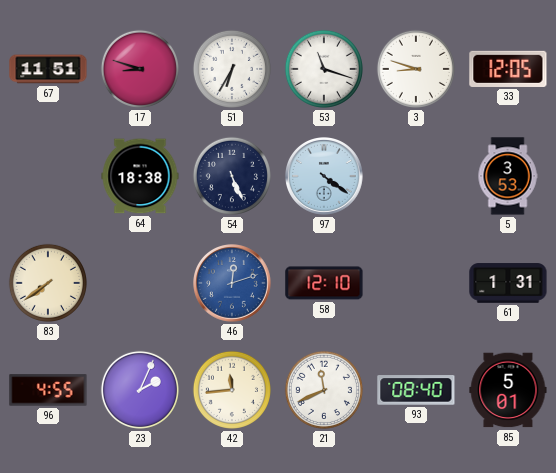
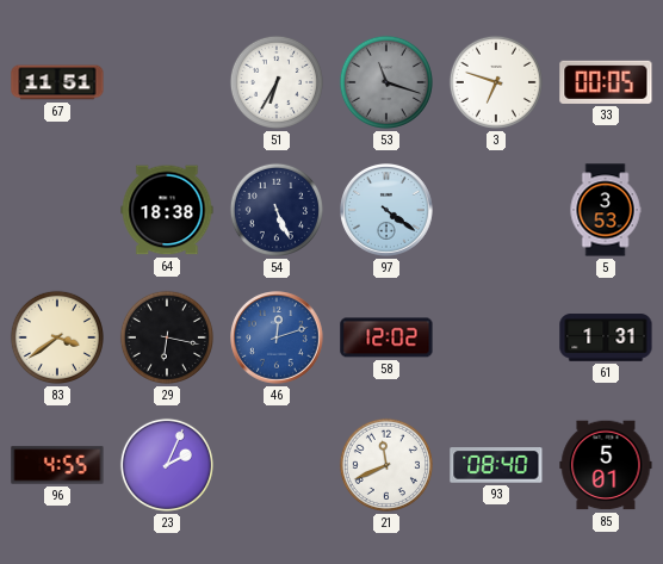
17: 8:48 -> none
53 dial: white -> grey
3: 8:48 -> 6:48
33: 12:05 -> 00:05
83: 7:39 -> 3:39
29: none -> 6:17
58: 12:10 -> 12:02
42: 11:44 -> none
